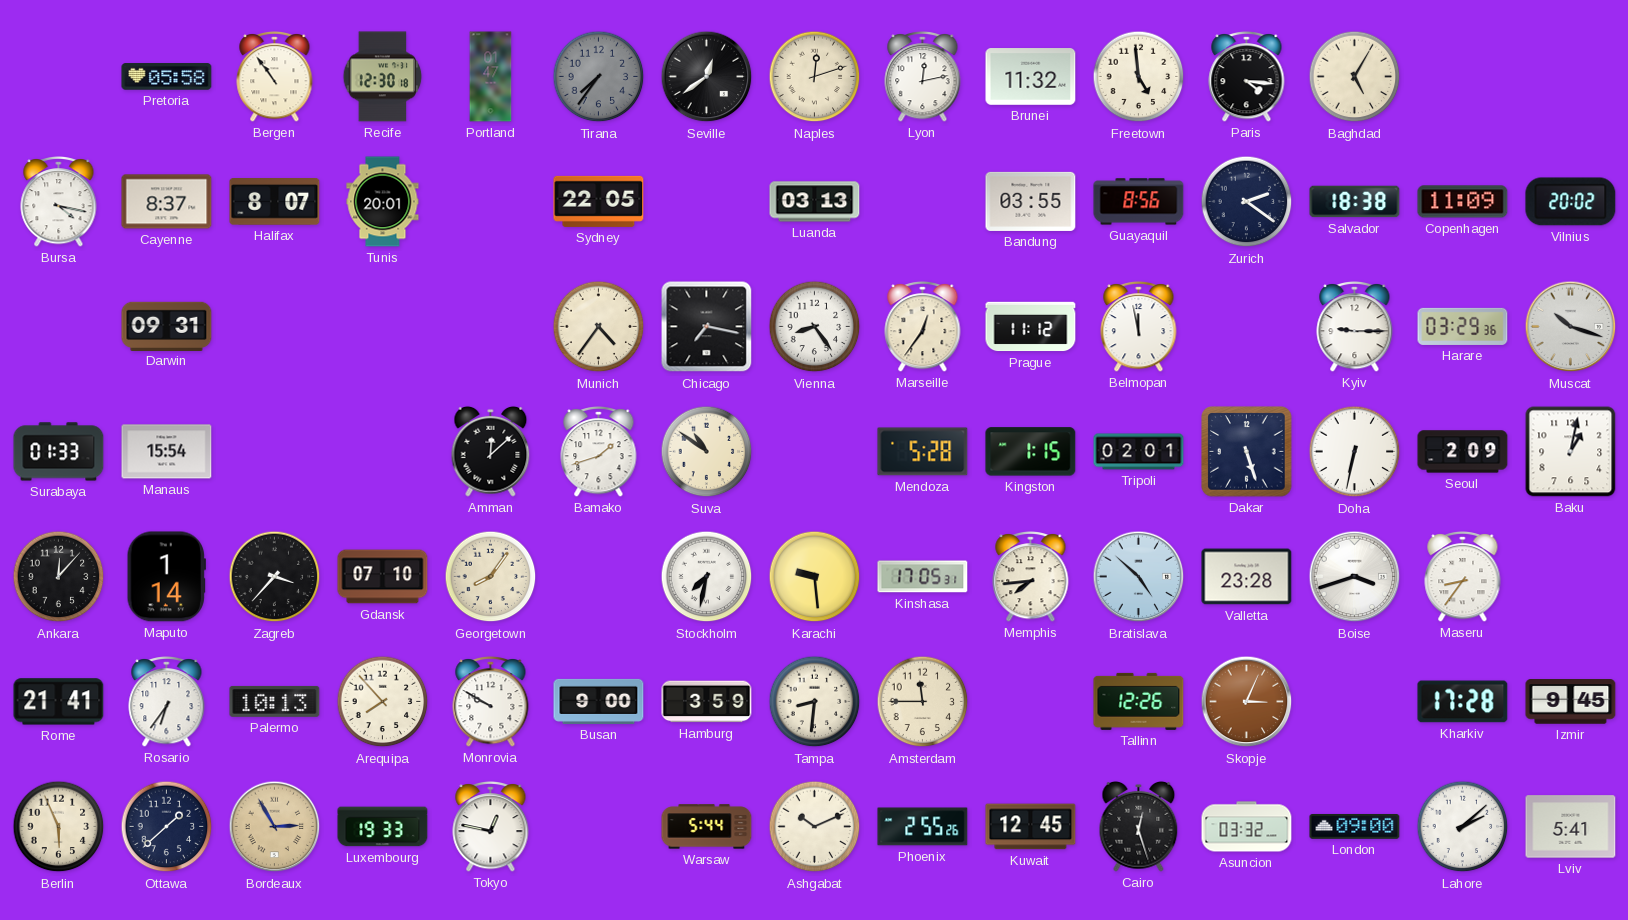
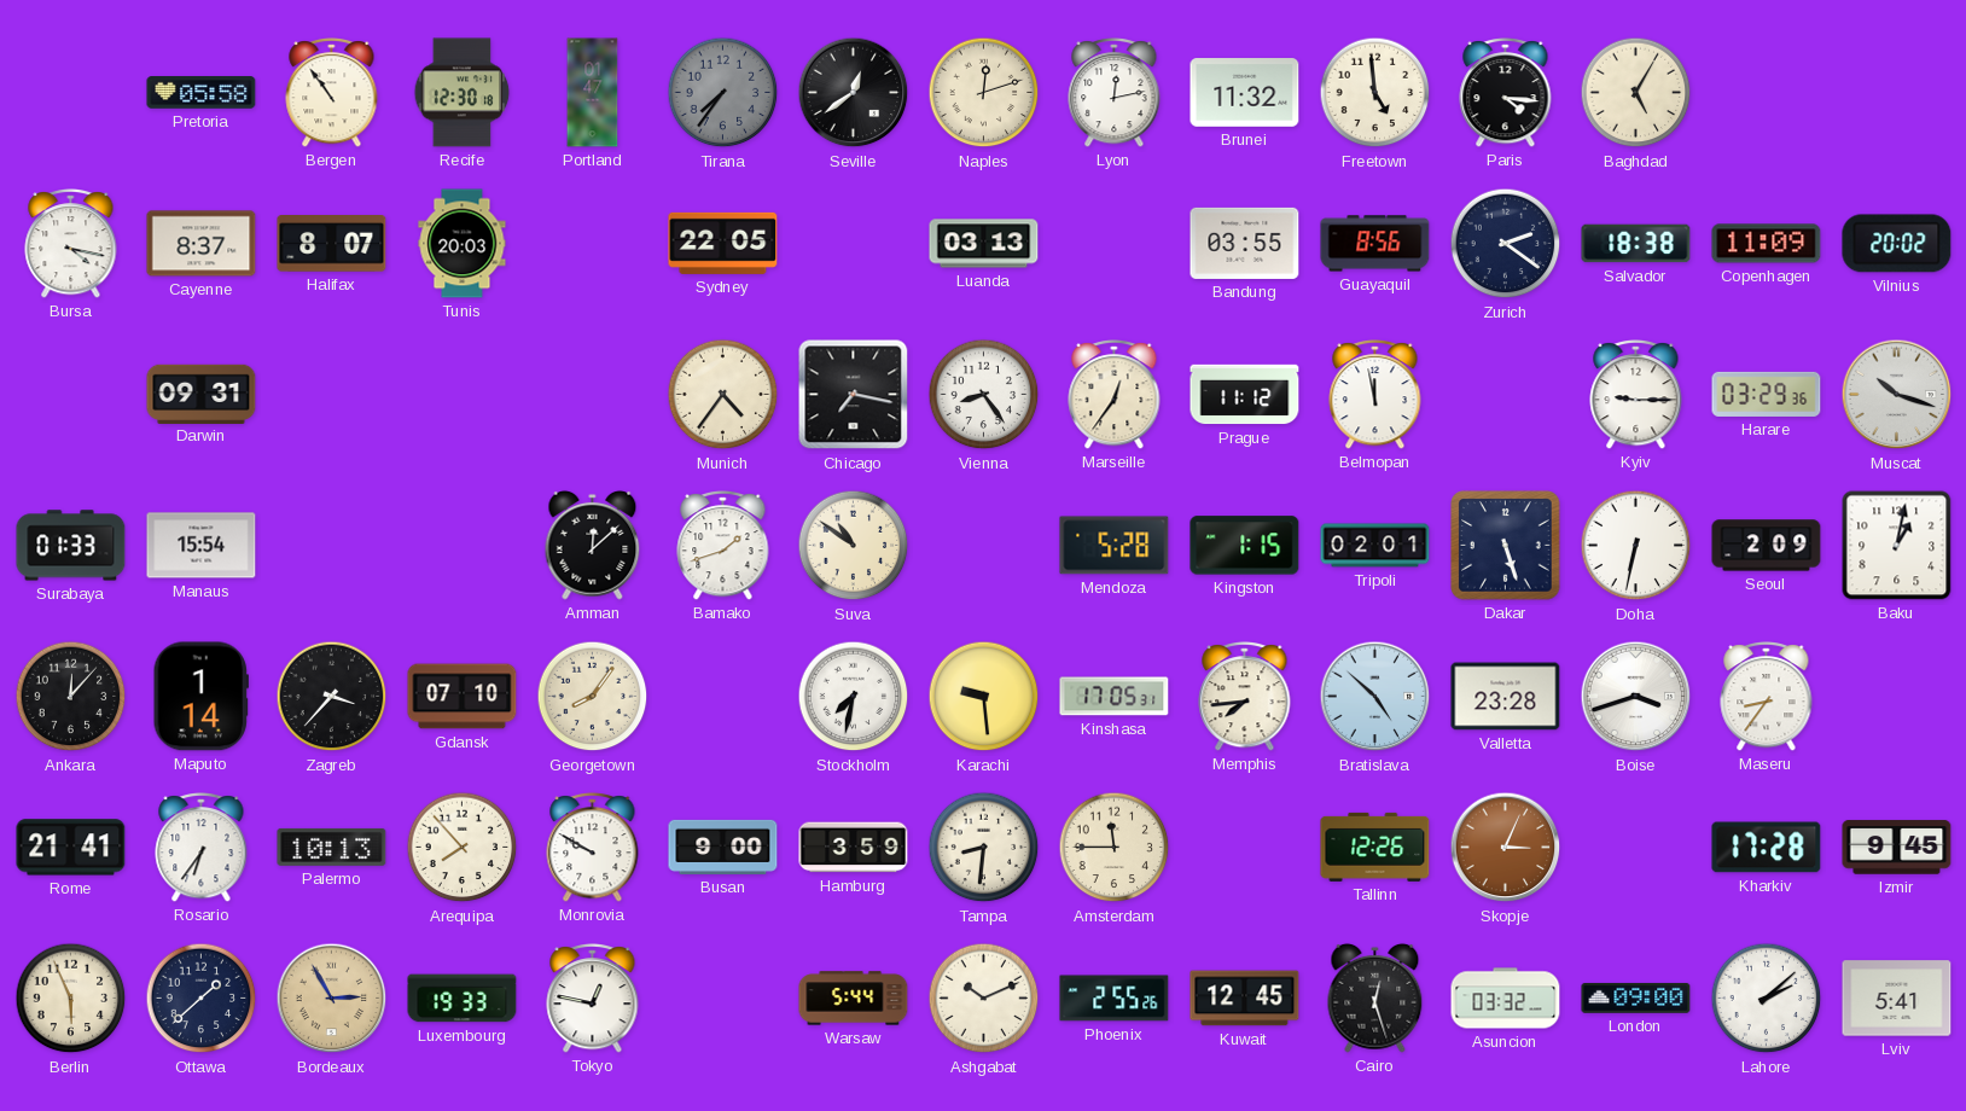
Tunis: 20:01 -> 20:03
